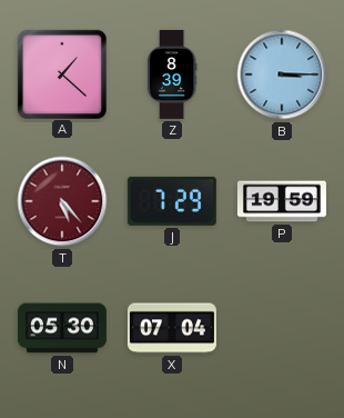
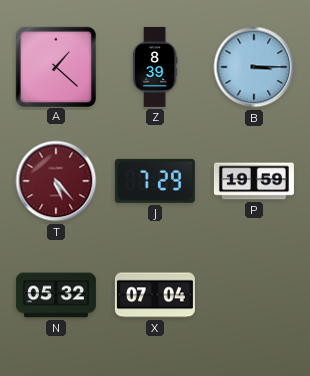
N: 05:30 -> 05:32
